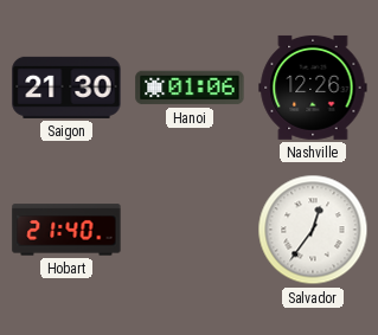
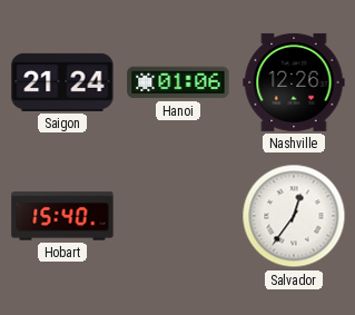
Saigon: 21:30 -> 21:24
Hobart: 21:40 -> 15:40
